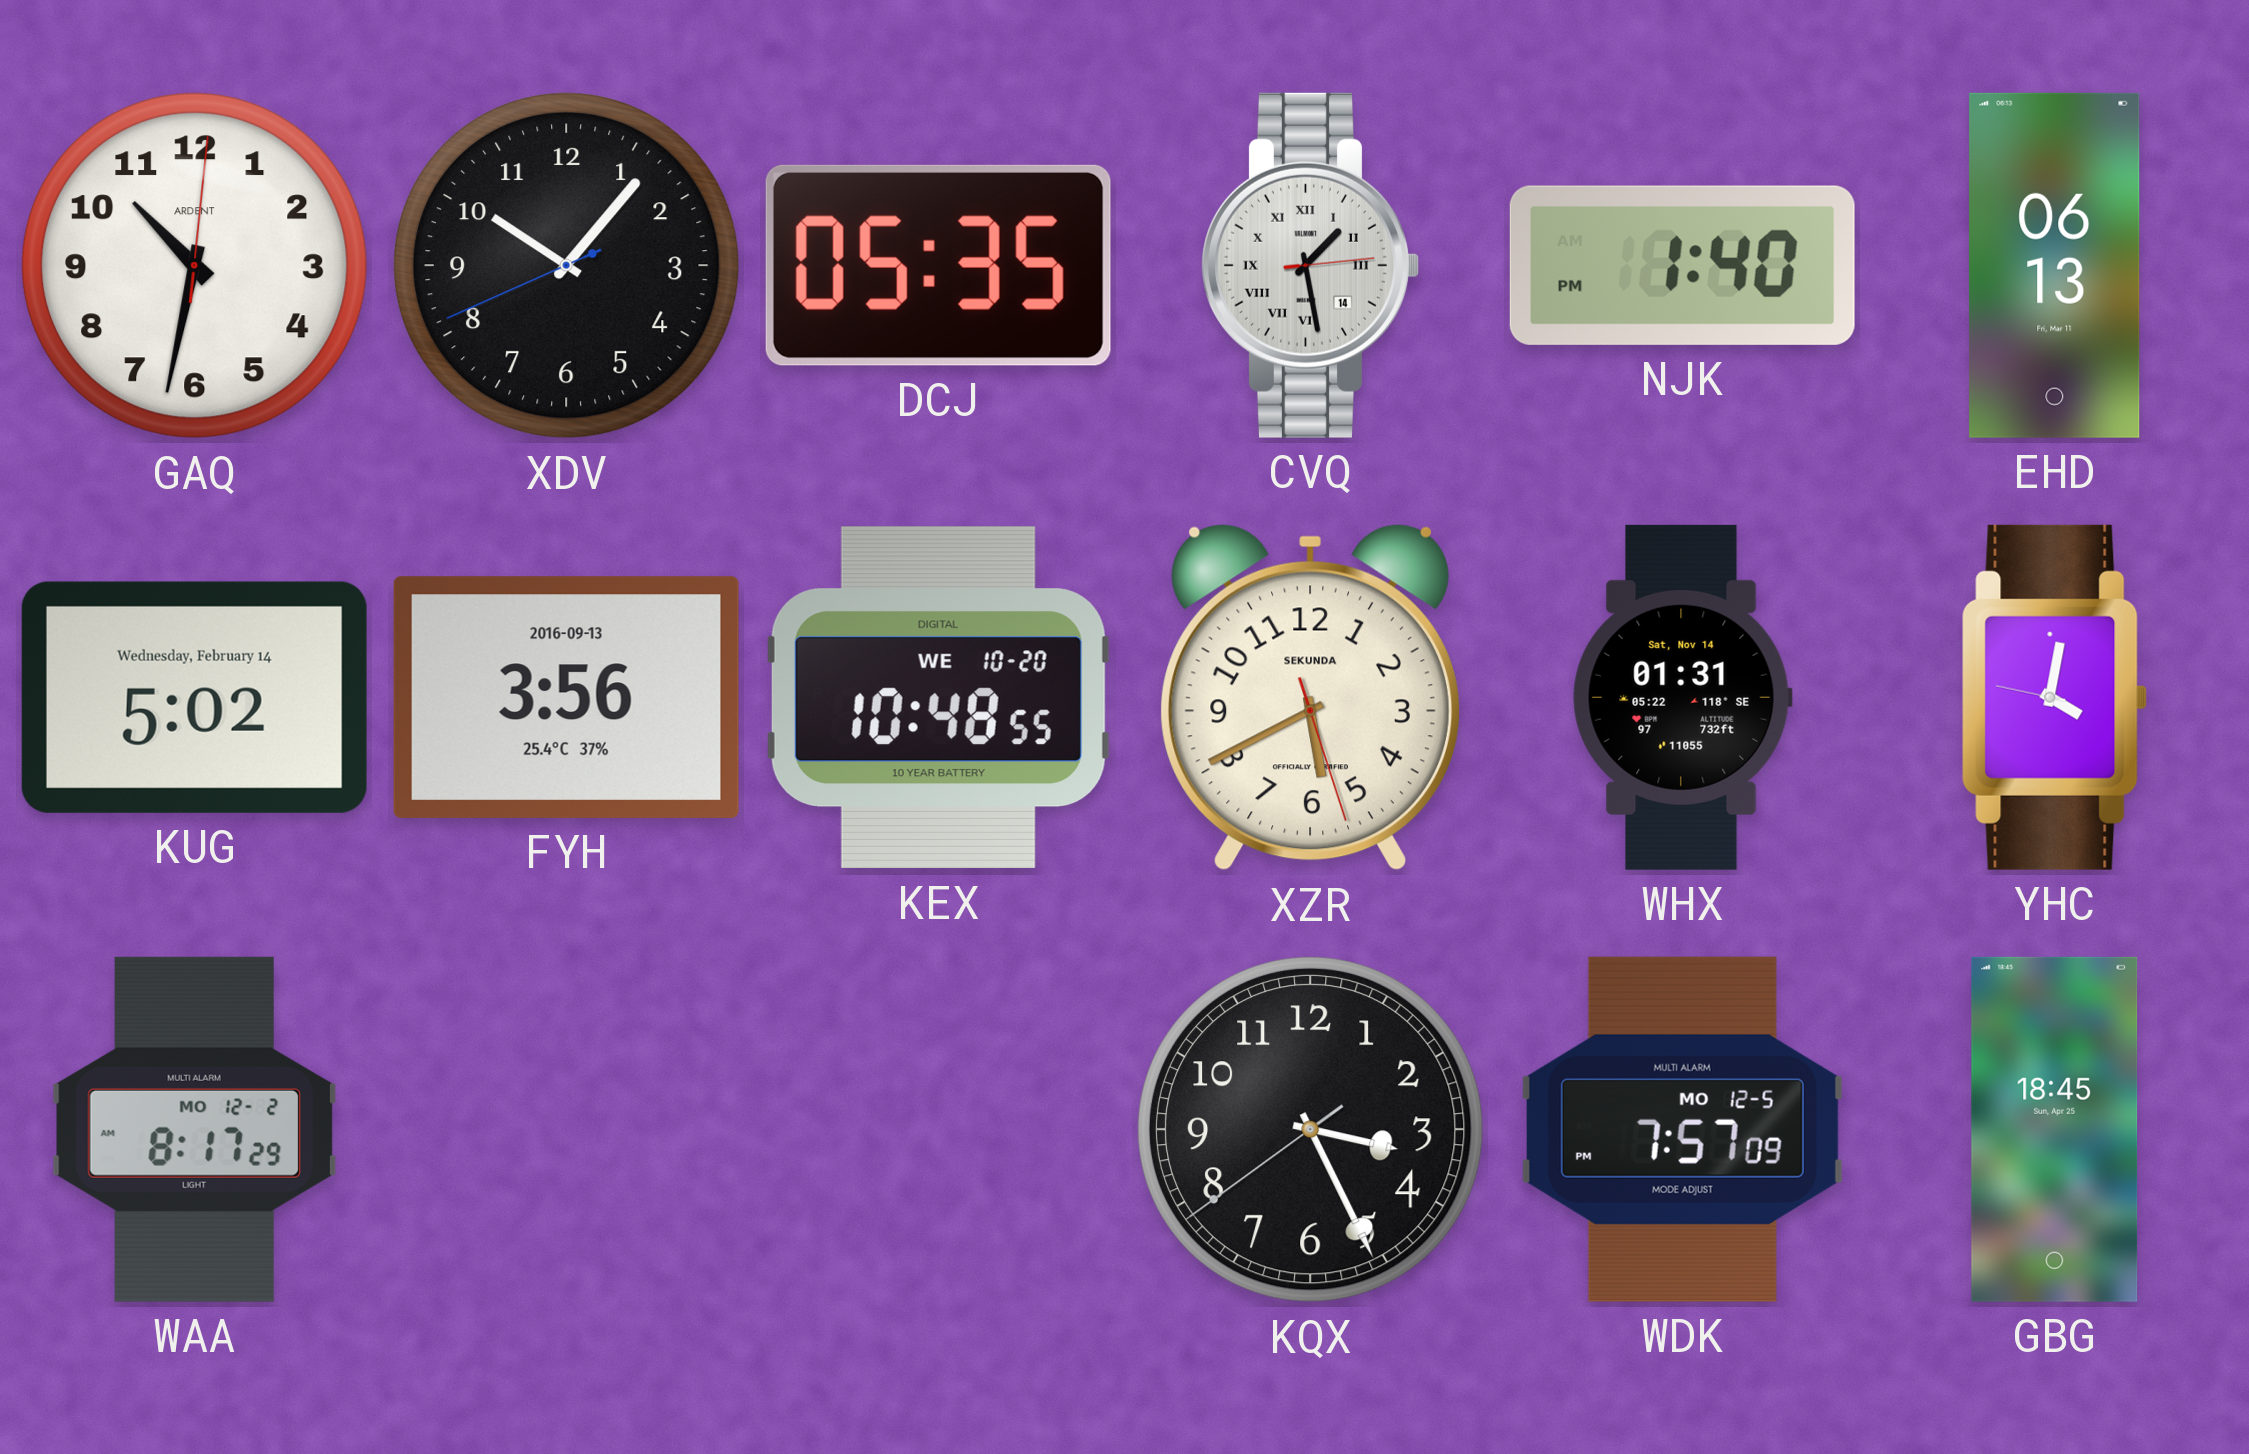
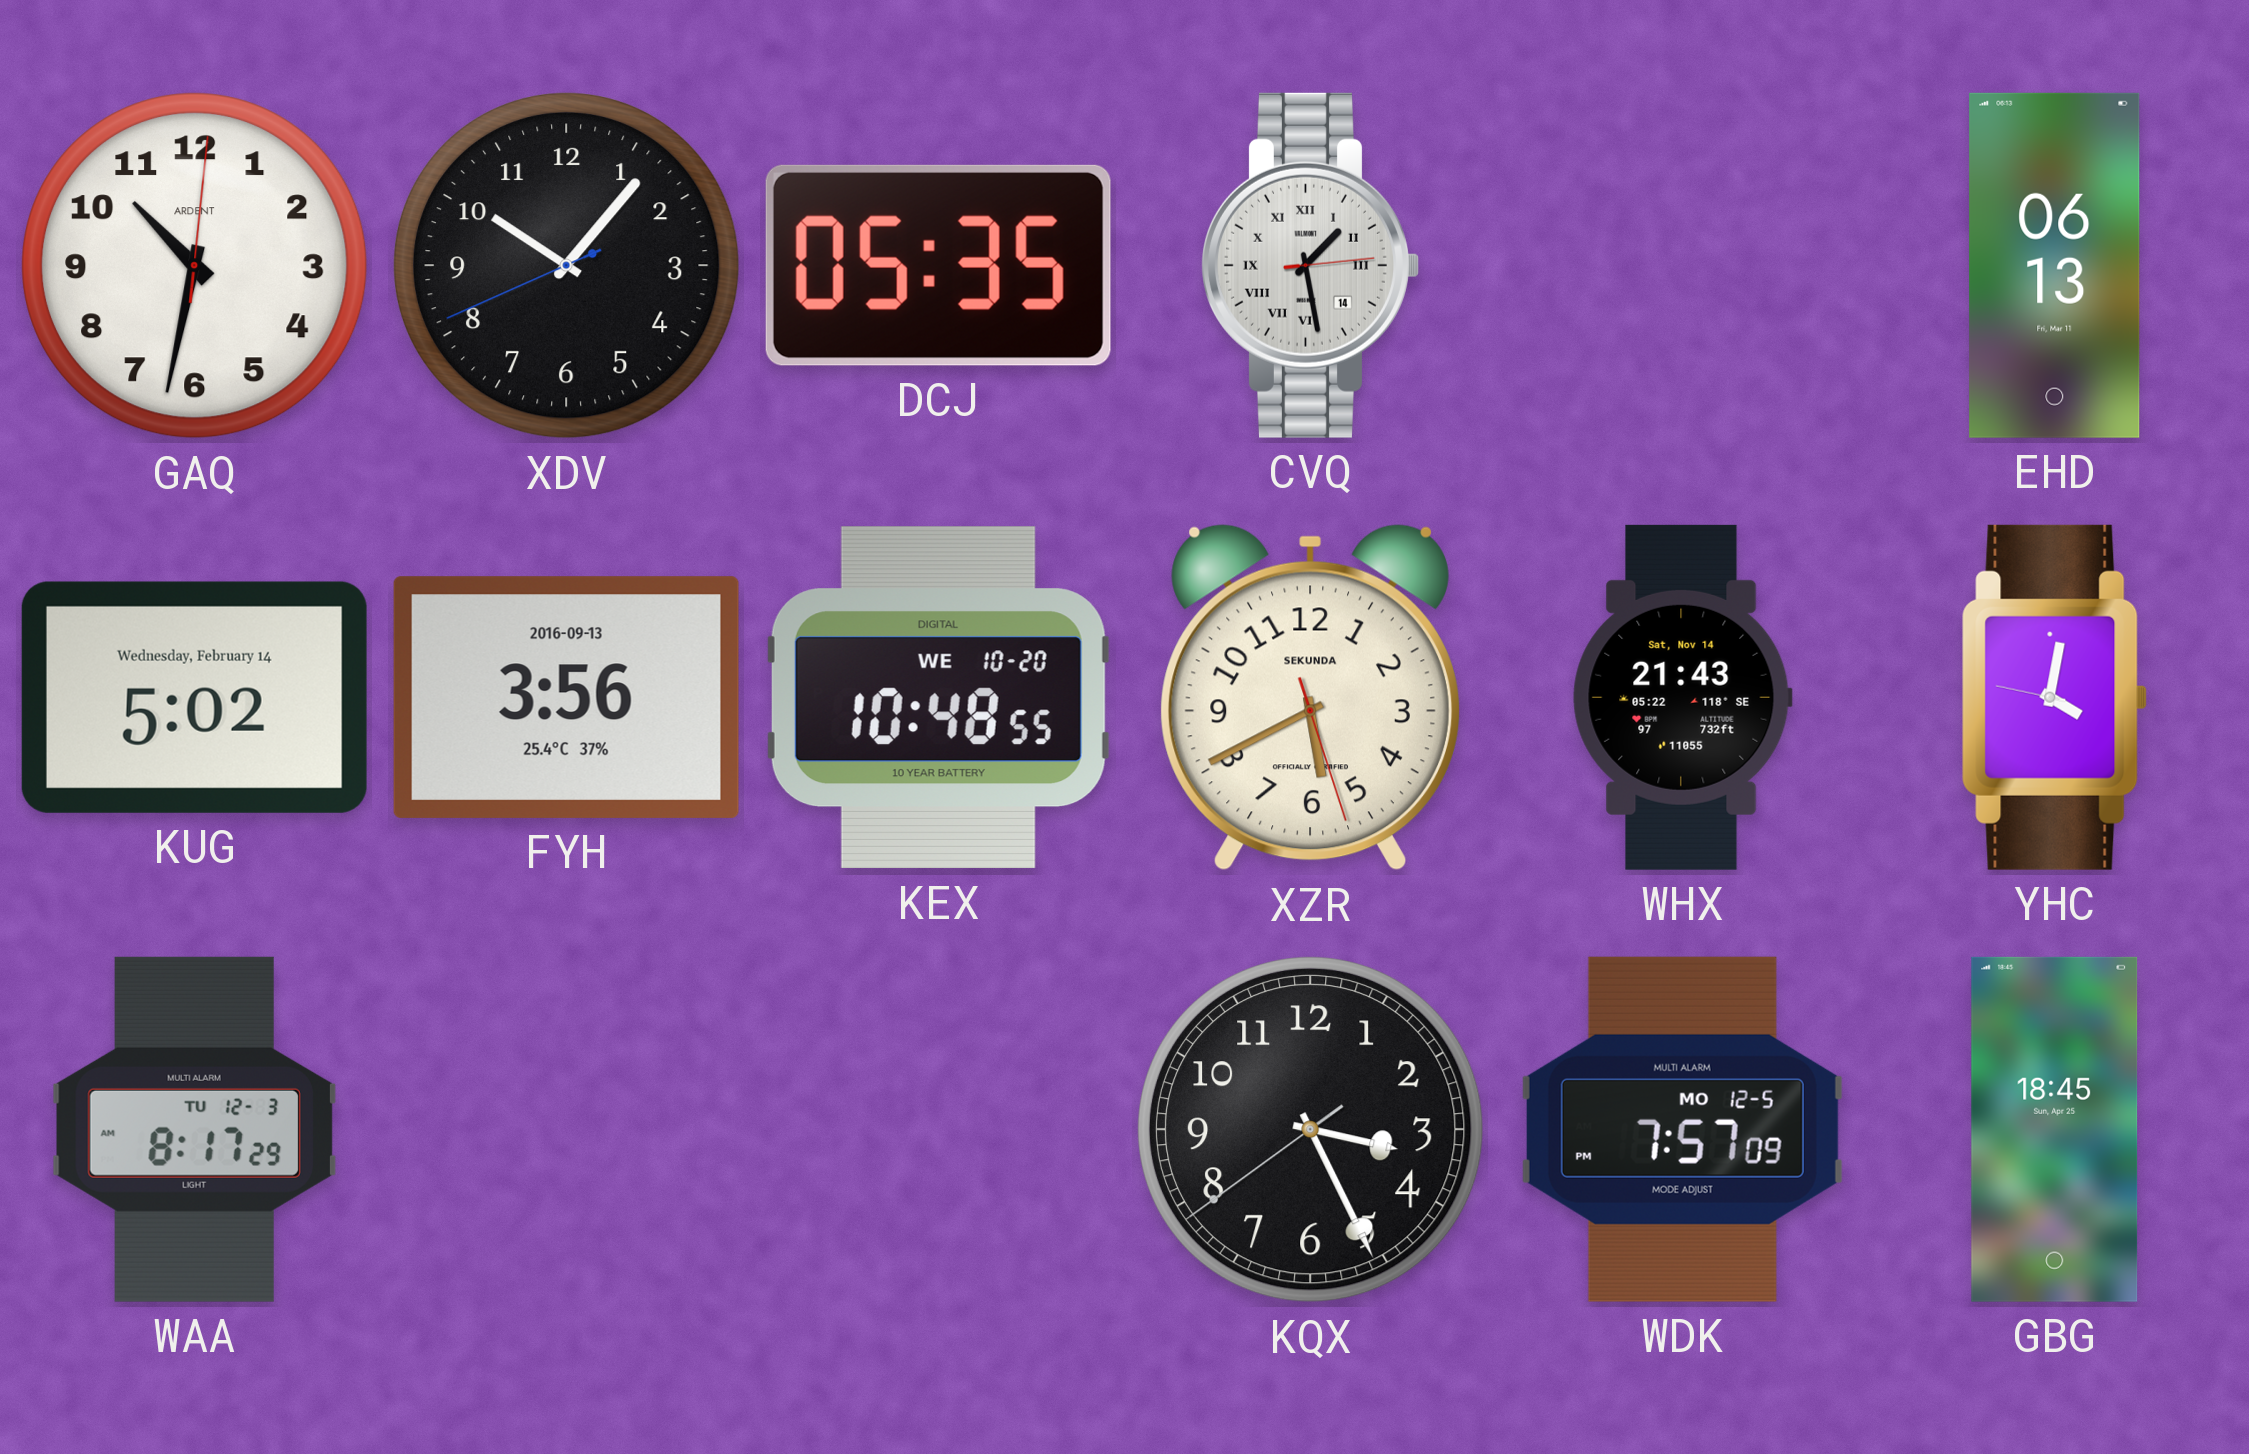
NJK: 1:40 -> none
WHX: 01:31 -> 21:43
WAA date: MO 12-2 -> TU 12-3
